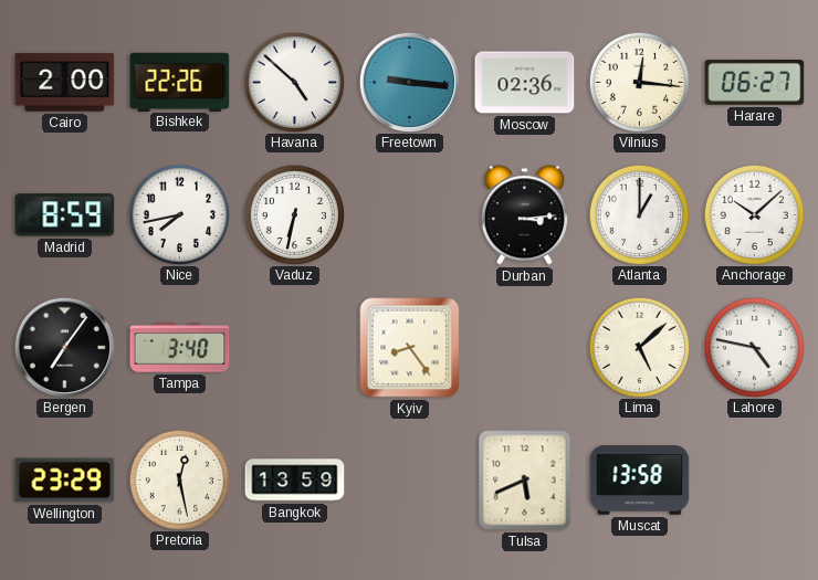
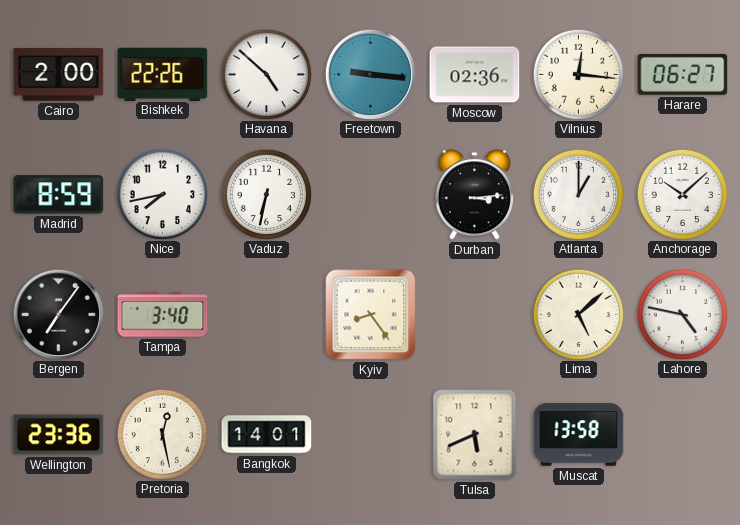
Wellington: 23:29 -> 23:36
Bangkok: 13:59 -> 14:01
